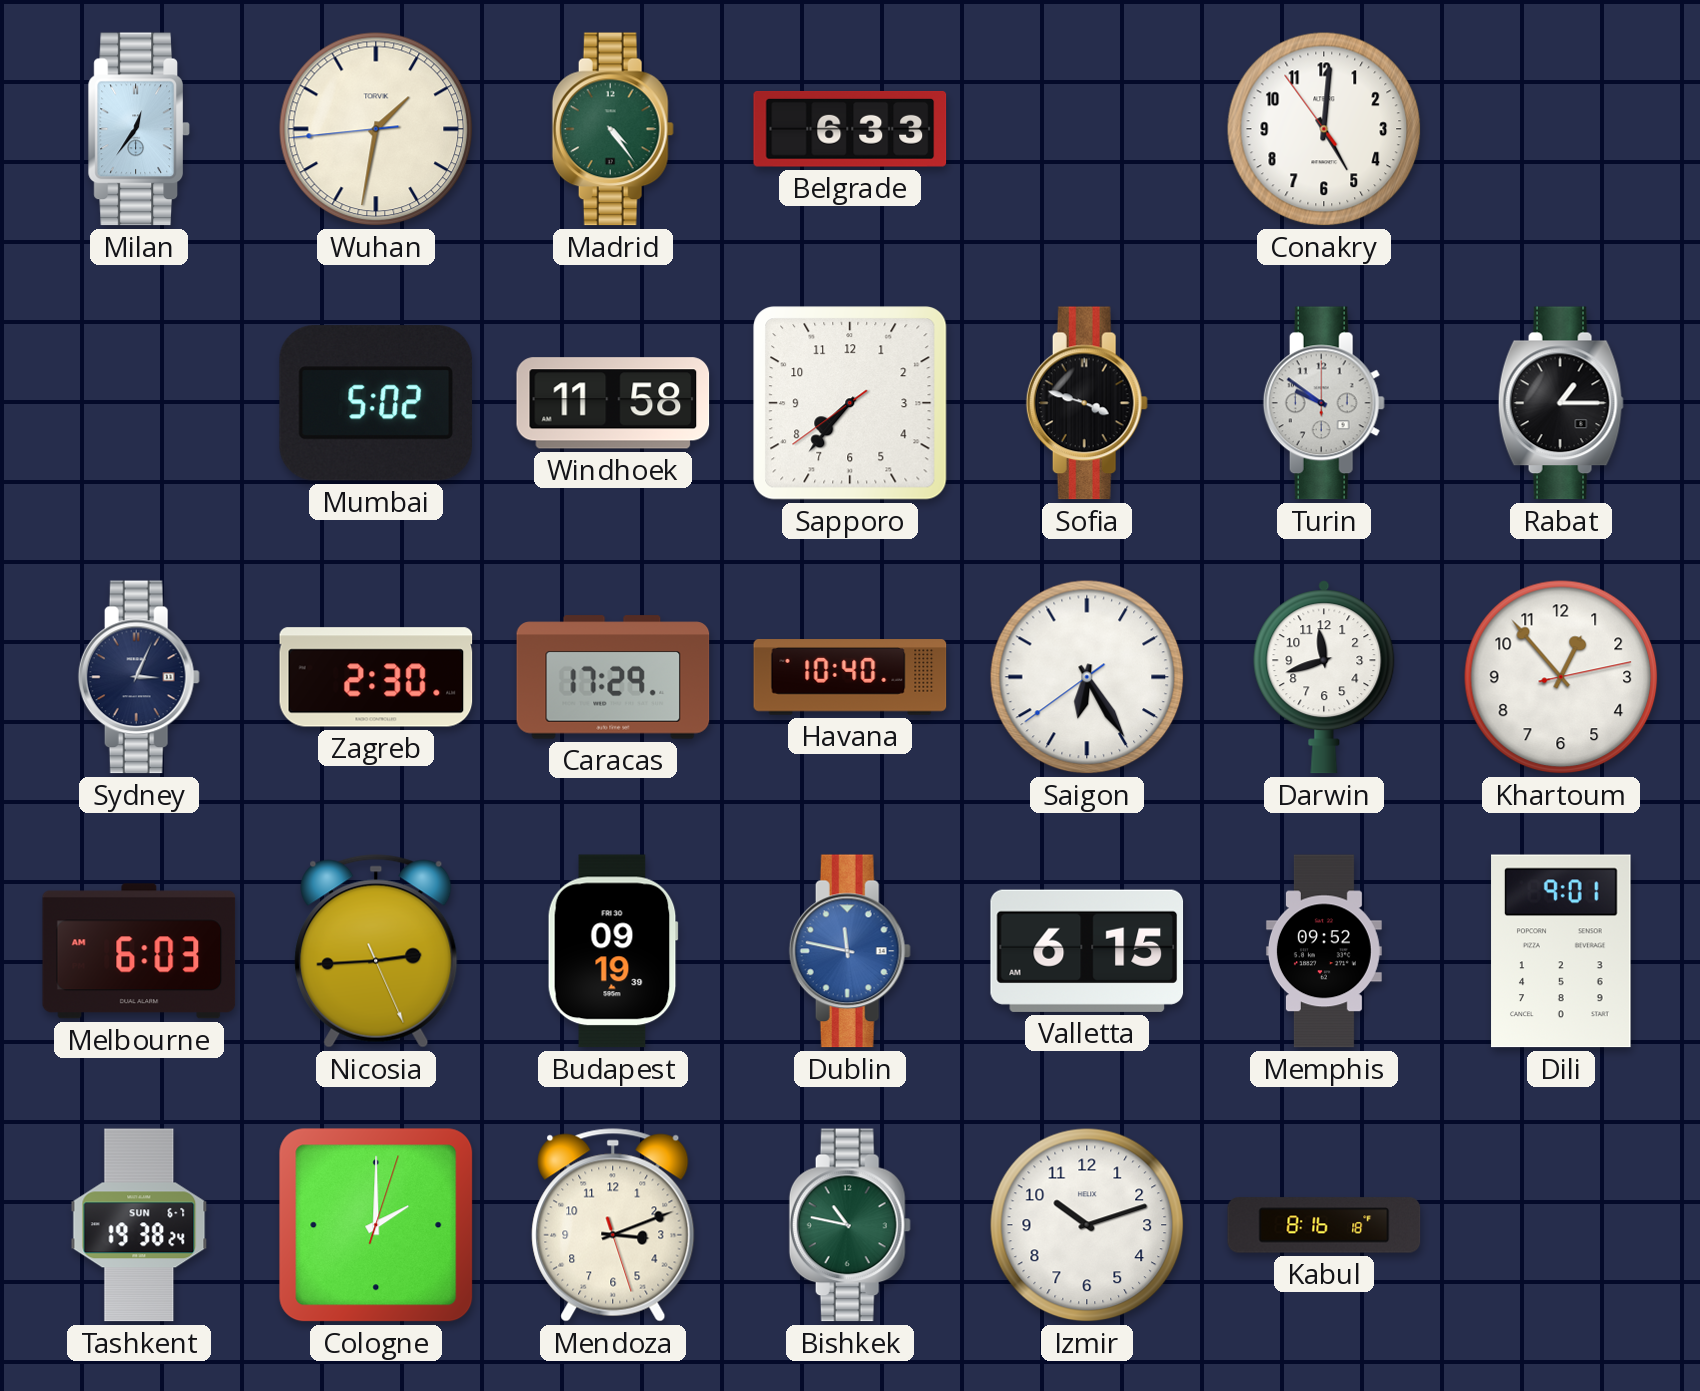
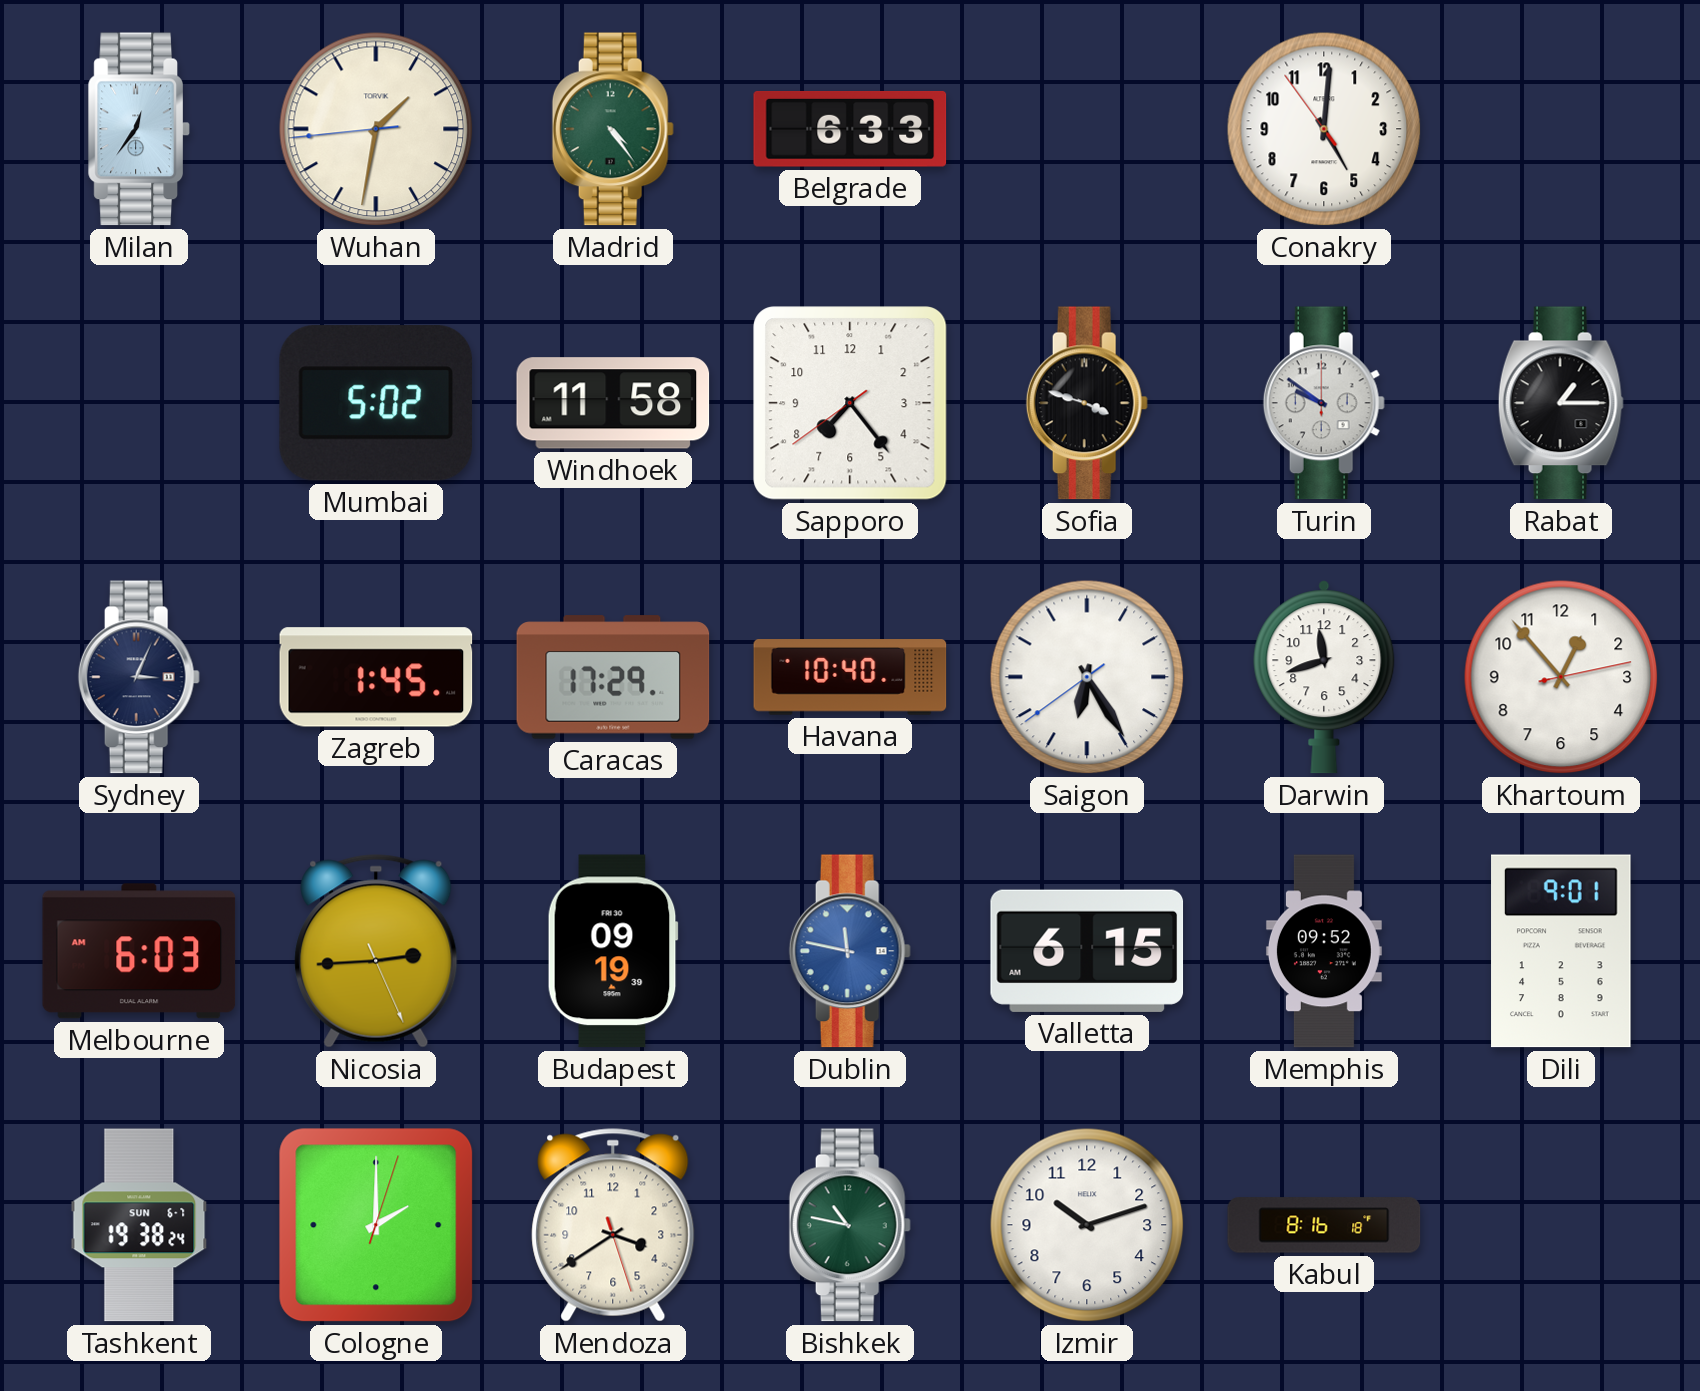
Sapporo: 7:36 -> 7:23
Zagreb: 2:30 -> 1:45
Mendoza: 3:11 -> 3:39
